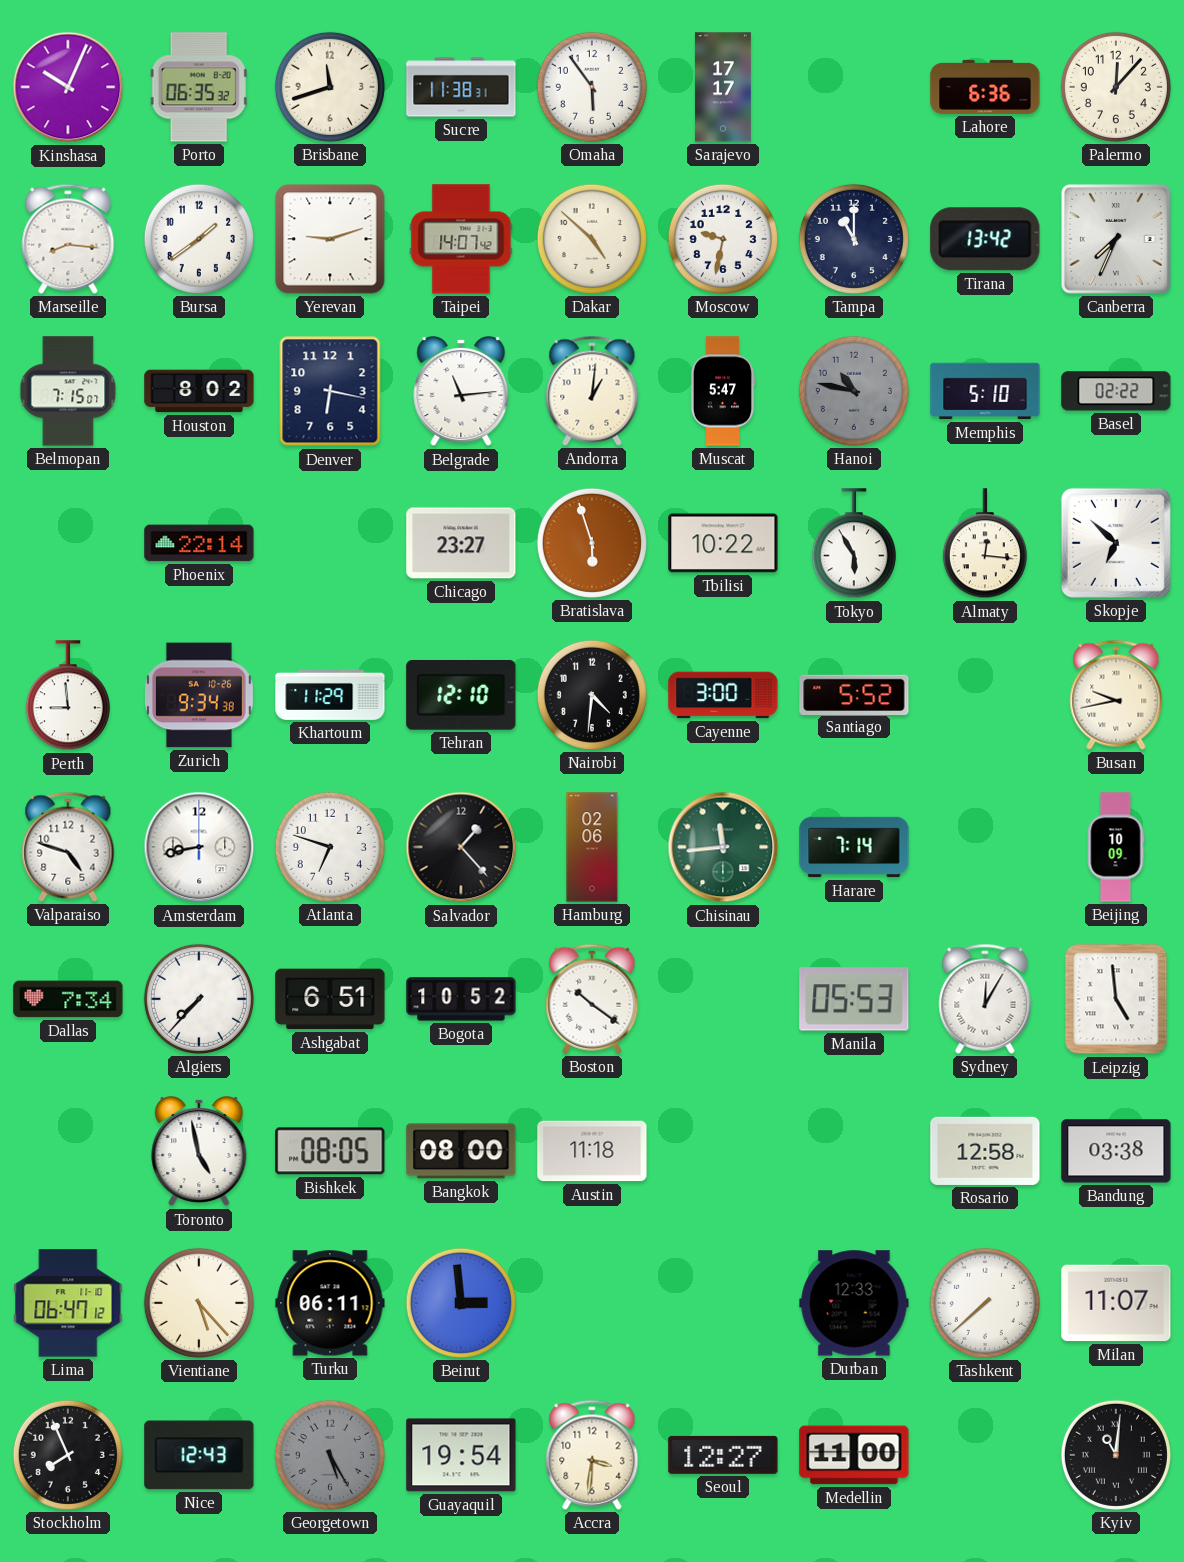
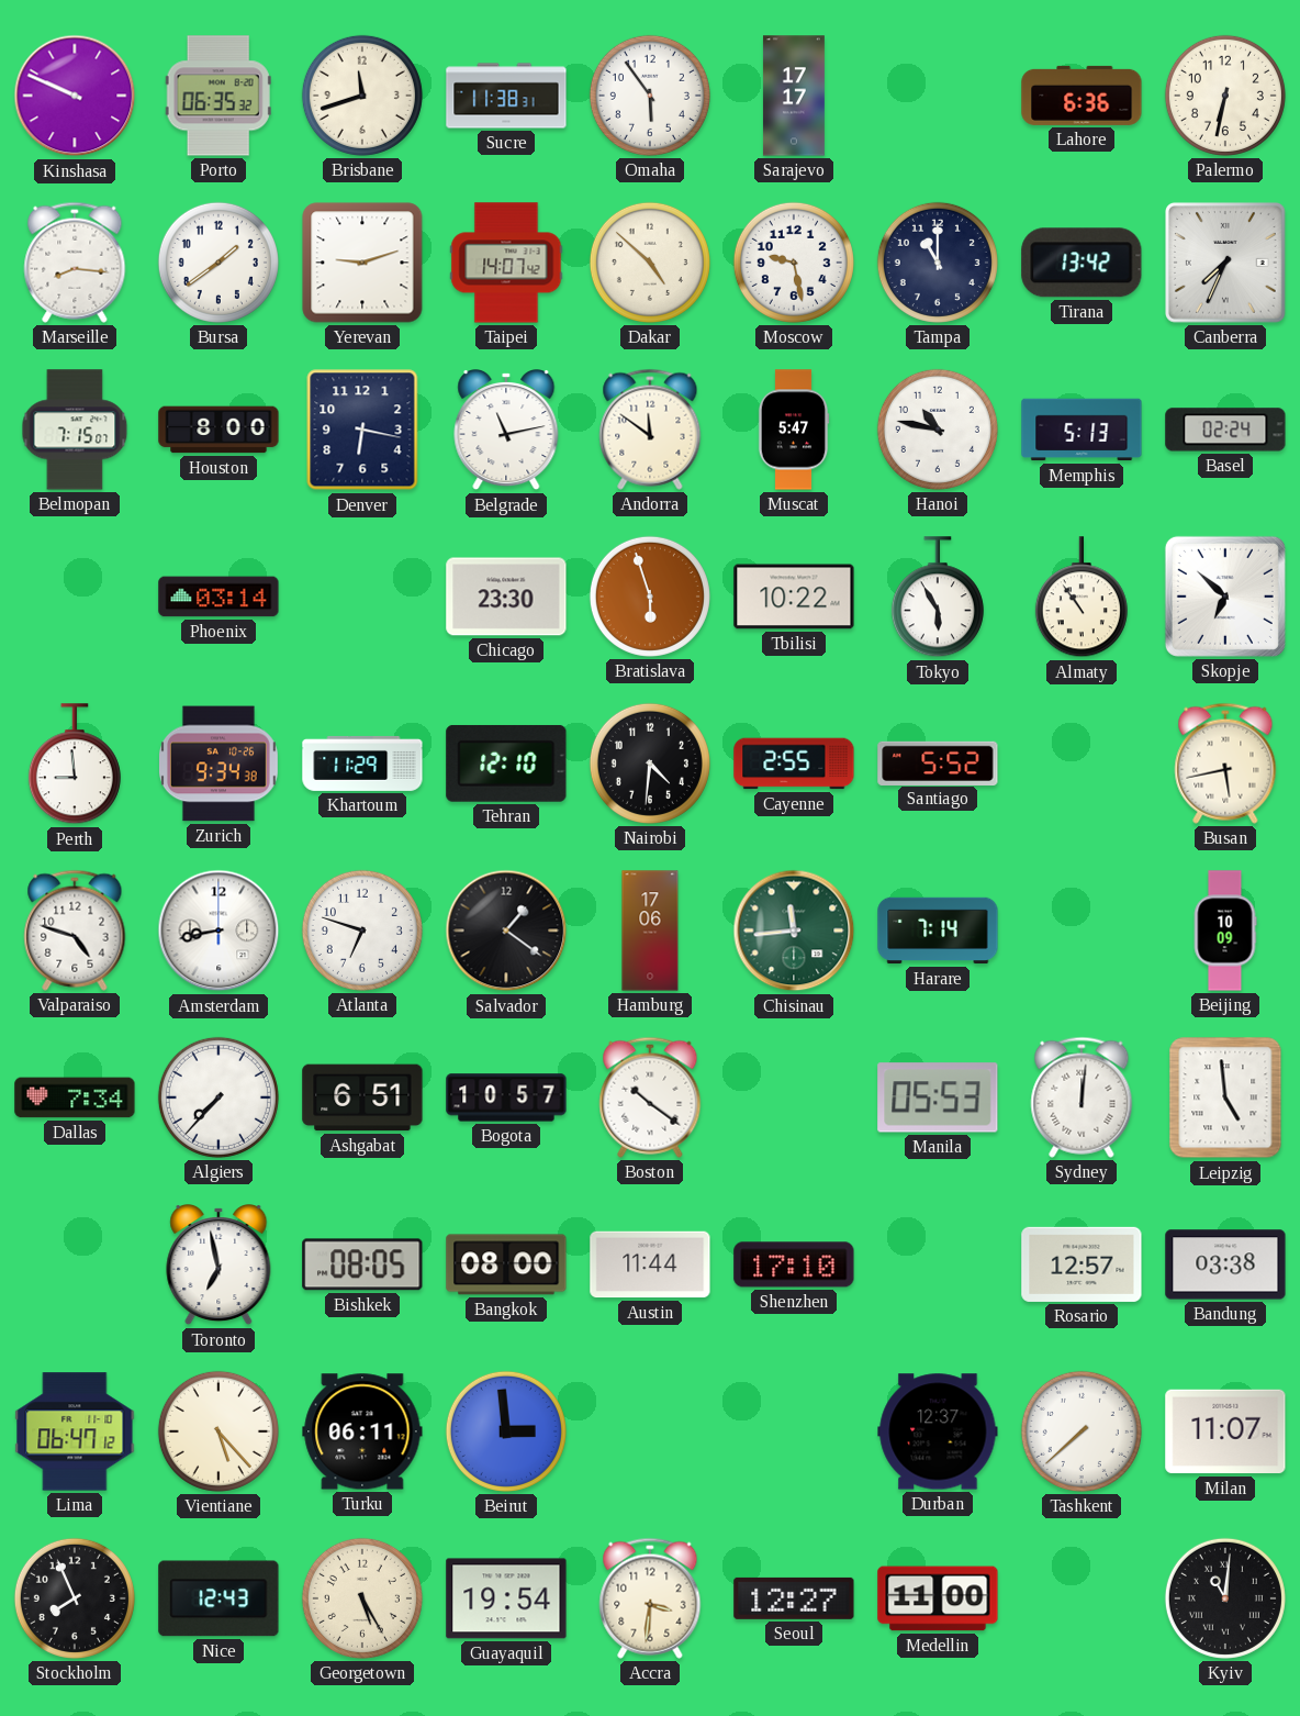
Kinshasa: 10:04 -> 9:49
Palermo: 12:07 -> 6:32
Moscow: 9:32 -> 9:28
Houston: 8:02 -> 8:00
Belgrade: 11:14 -> 11:13
Andorra: 1:01 -> 11:51
Hanoi dial: grey -> white
Memphis: 5:10 -> 5:13
Basel: 02:22 -> 02:24
Phoenix: 22:14 -> 03:14
Chicago: 23:27 -> 23:30
Almaty: 12:16 -> 10:54
Cayenne: 3:00 -> 2:55
Busan: 9:43 -> 5:43
Salvador: 1:23 -> 1:21
Hamburg: 02:06 -> 17:06
Bogota: 10:52 -> 10:57
Sydney: 12:05 -> 12:01
Toronto: 4:58 -> 6:58
Austin: 11:18 -> 11:44
Shenzhen: none -> 17:10
Rosario: 12:58 -> 12:57
Durban: 12:33 -> 12:37
Georgetown dial: grey -> cream
